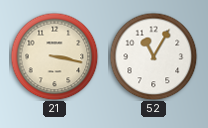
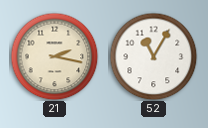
21: 3:17 -> 2:17
